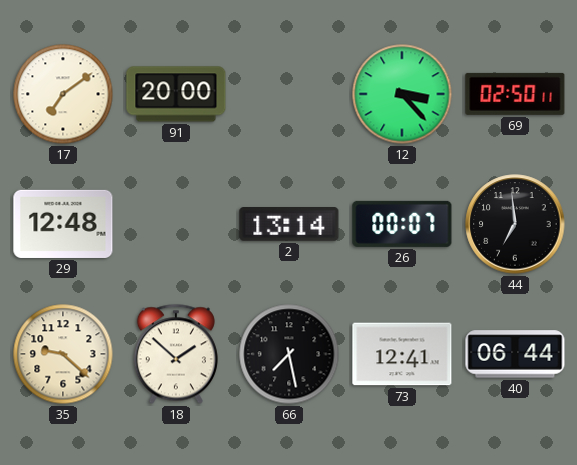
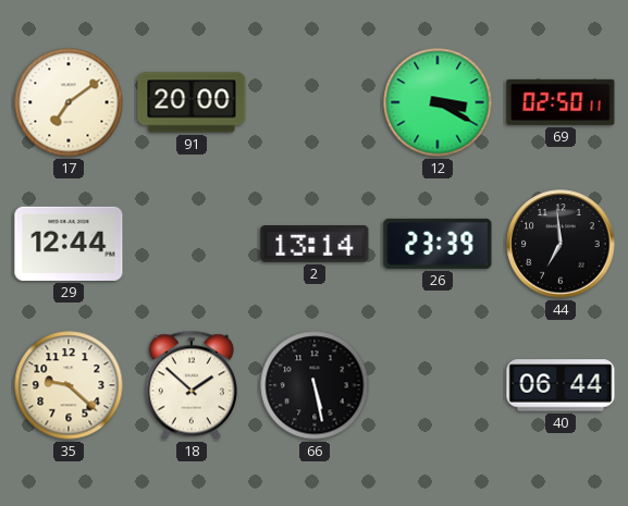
12: 3:23 -> 3:20
29: 12:48 -> 12:44
26: 00:07 -> 23:39
66: 7:28 -> 5:28
73: 12:41 -> none
